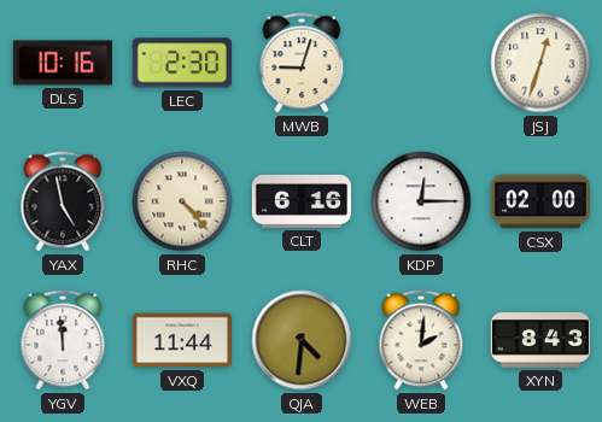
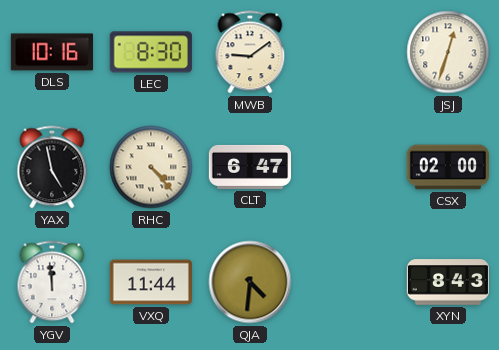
LEC: 2:30 -> 8:30
MWB: 9:03 -> 9:09
CLT: 6:16 -> 6:47
KDP: 12:15 -> none
WEB: 2:01 -> none
